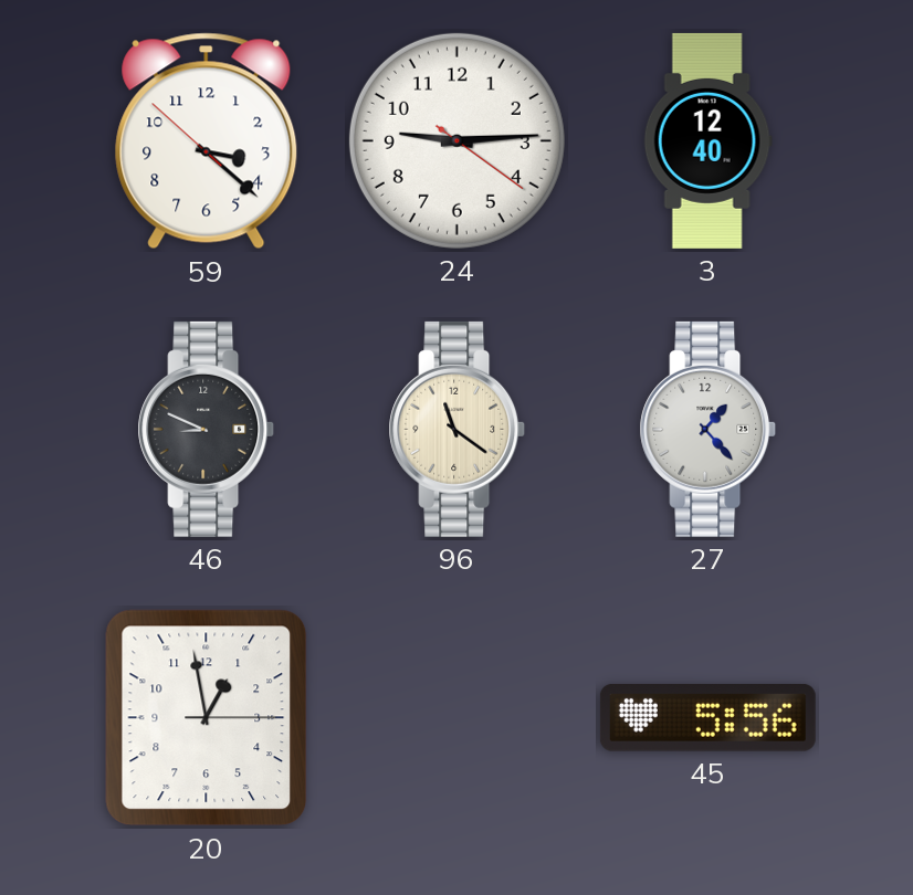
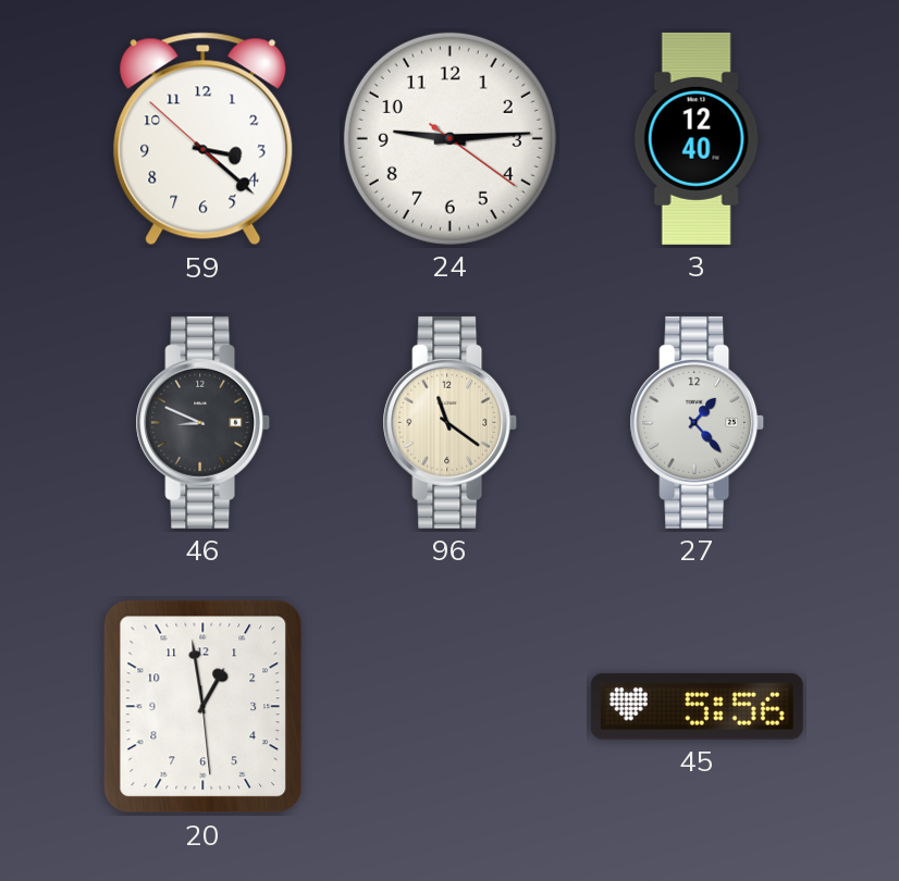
20: 12:58:15 -> 12:58:29
